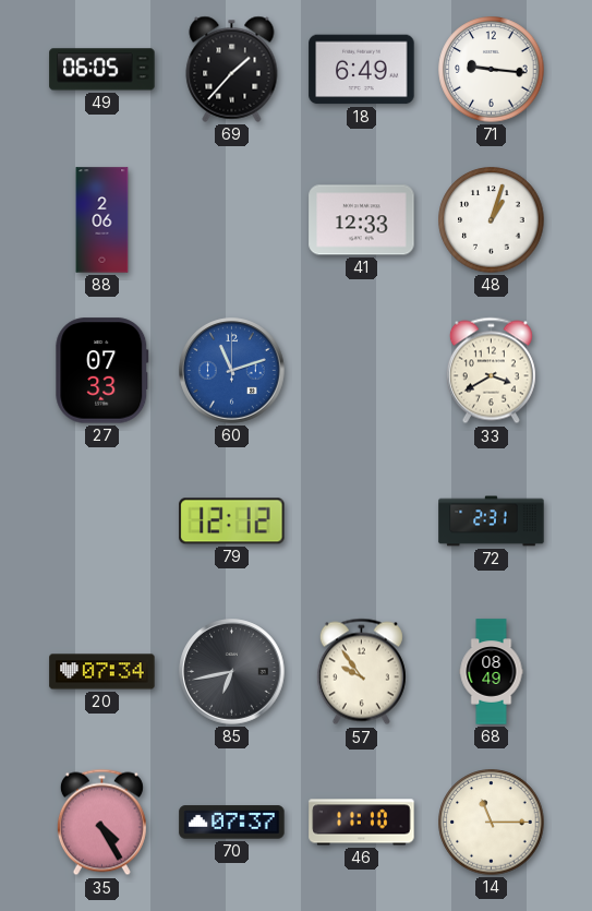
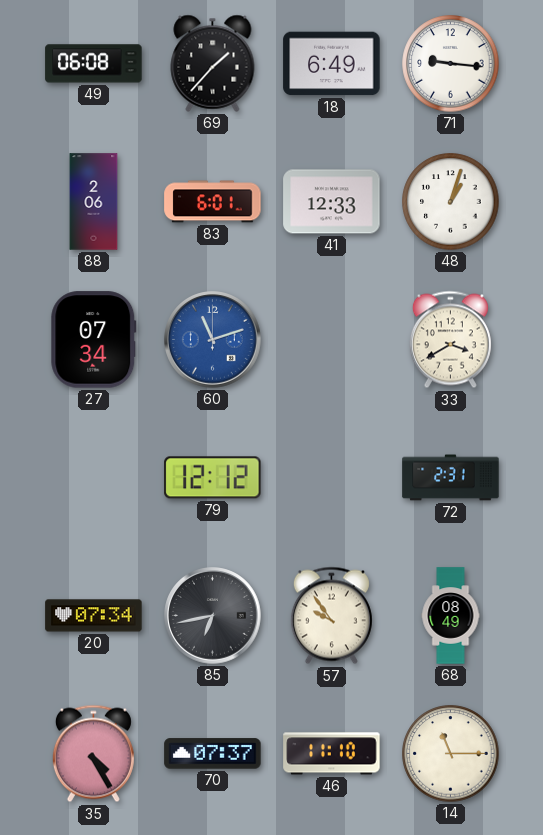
49: 06:05 -> 06:08
83: none -> 6:01
27: 07:33 -> 07:34
